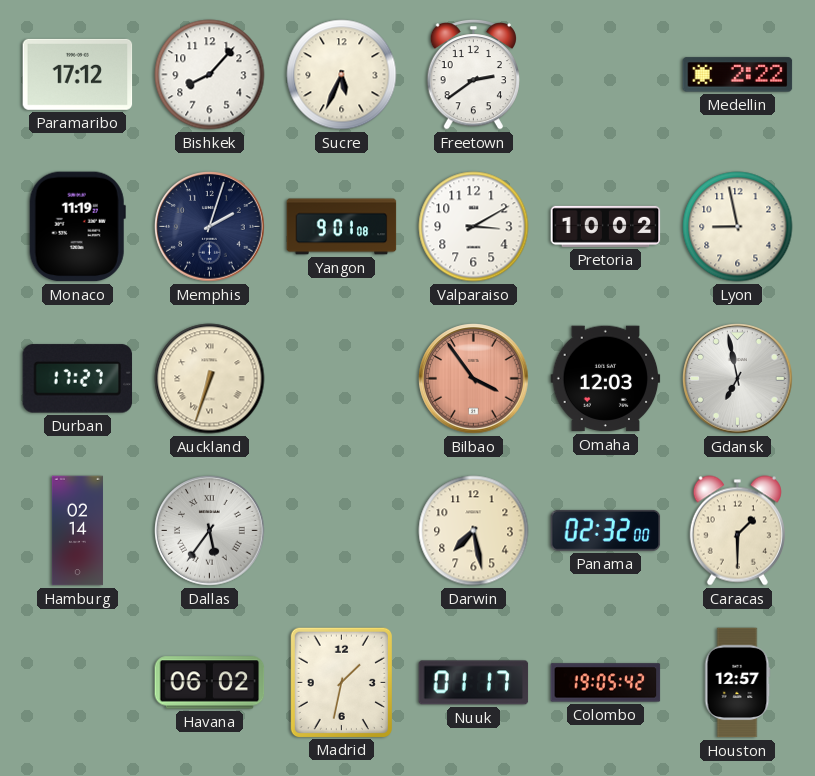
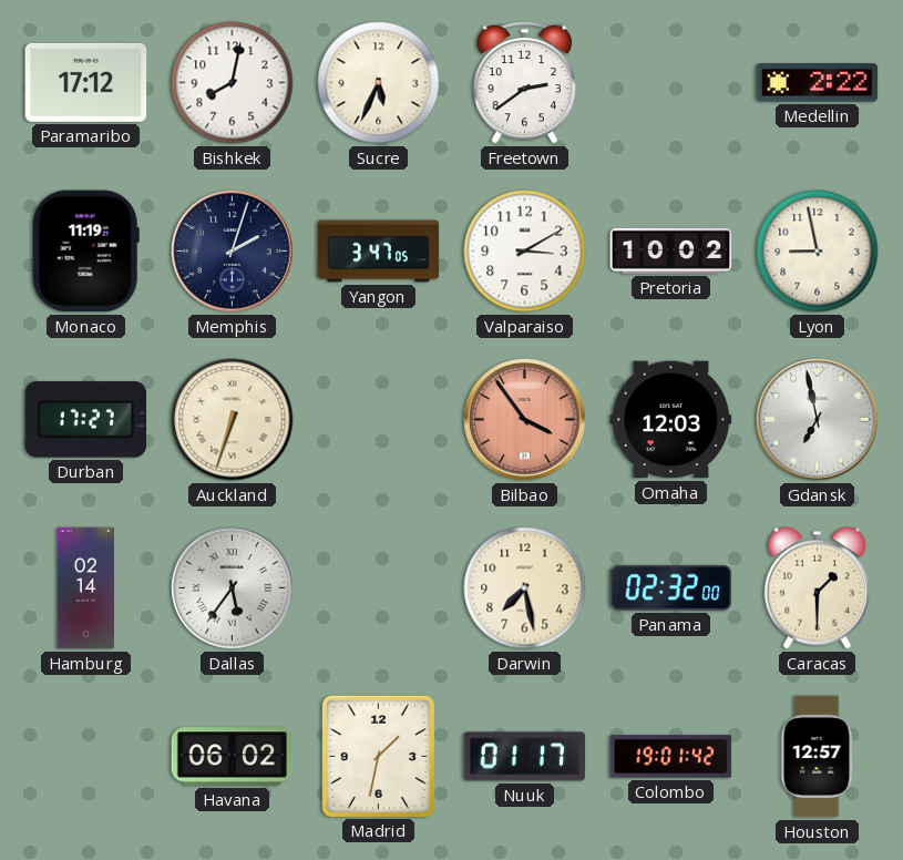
Bishkek: 8:07 -> 8:02
Yangon: 9:01 -> 3:47
Colombo: 19:05 -> 19:01
